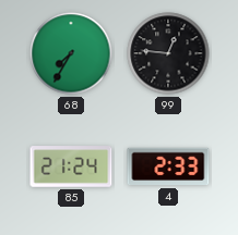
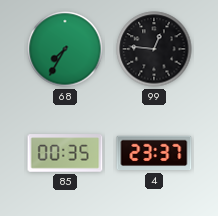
85: 21:24 -> 00:35
4: 2:33 -> 23:37
